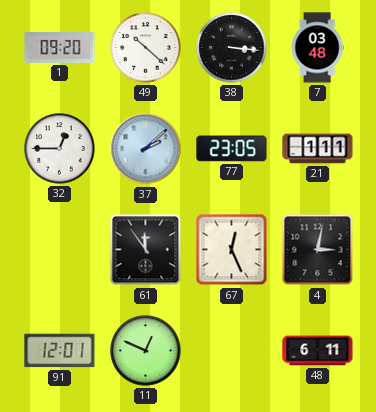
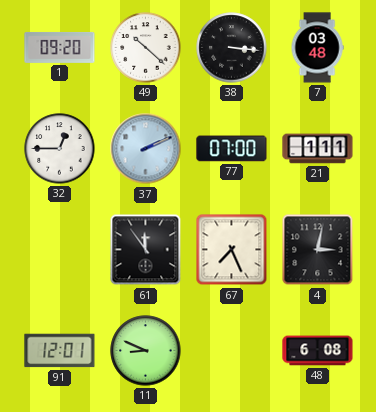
37: 2:08 -> 2:11
77: 23:05 -> 07:00
67: 12:26 -> 7:26
11: 12:49 -> 8:49
48: 6:11 -> 6:08
